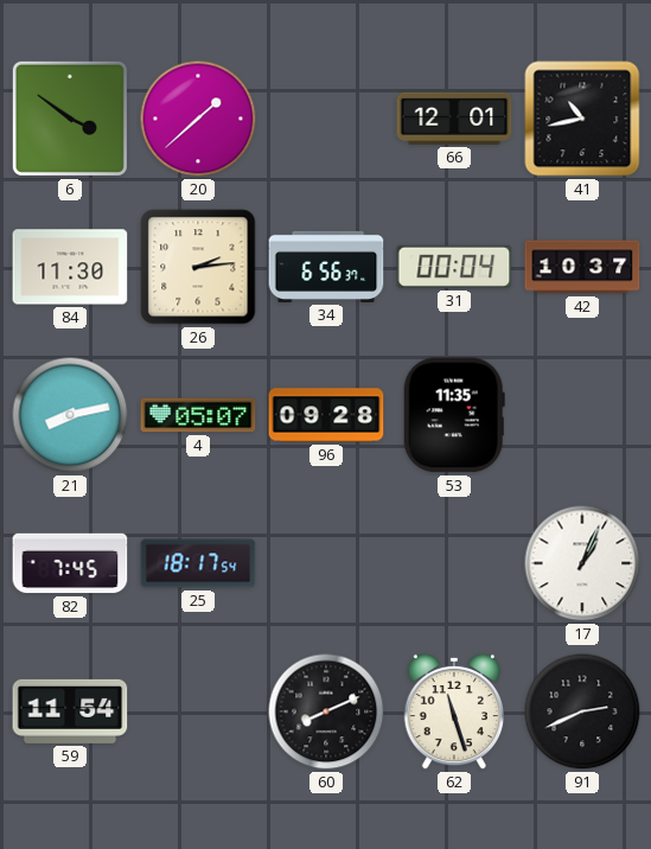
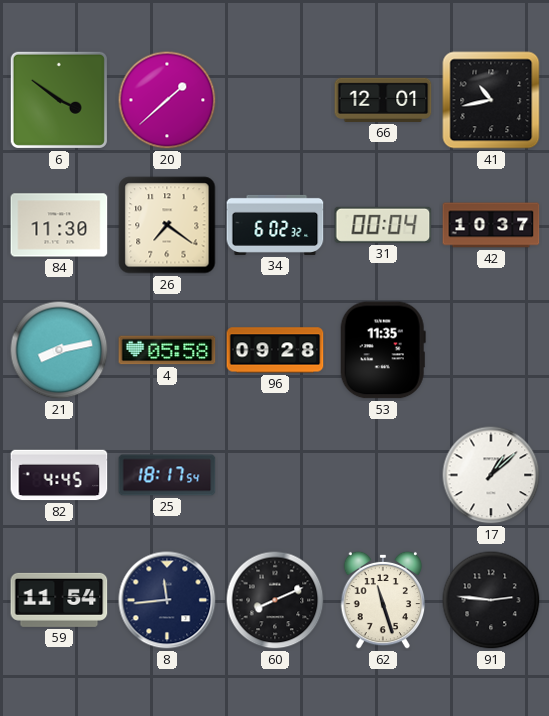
26: 2:14 -> 7:21
34: 6:56 -> 6:02
4: 05:07 -> 05:58
82: 7:45 -> 4:45
17: 1:04 -> 1:08
8: none -> 11:44
91: 2:41 -> 2:46
